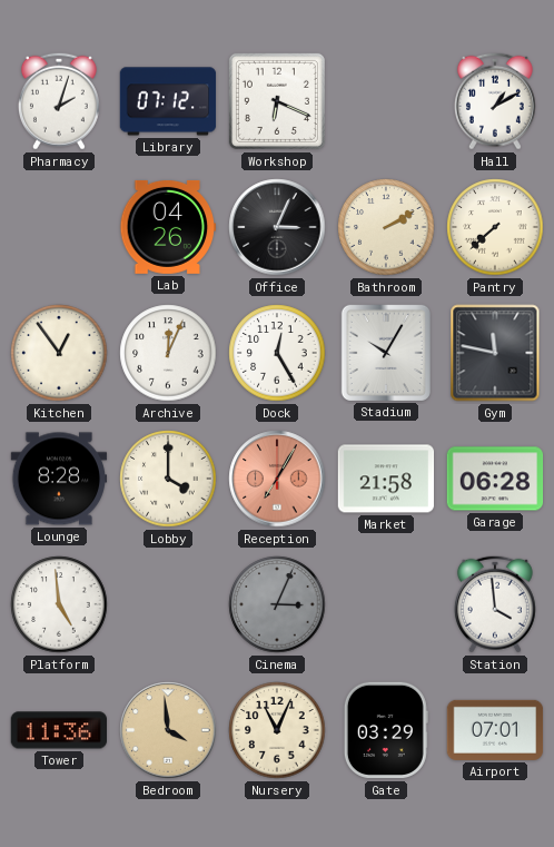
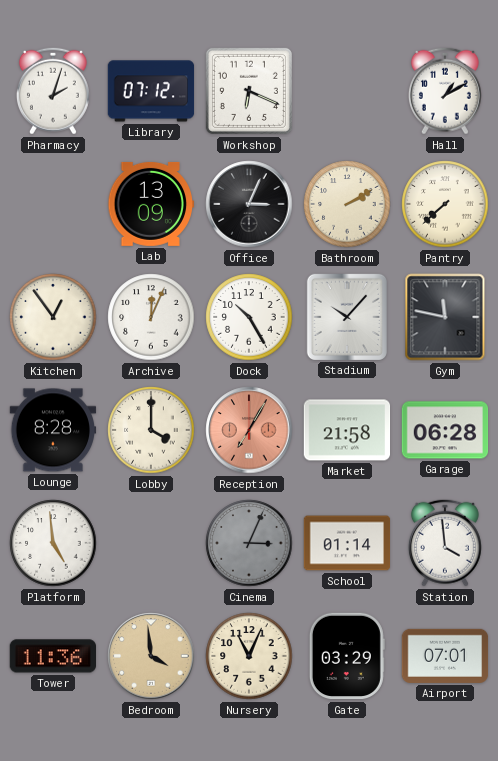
Lab: 04:26 -> 13:09
Dock: 12:25 -> 10:25
Stadium: 10:05 -> 10:07
School: none -> 01:14
